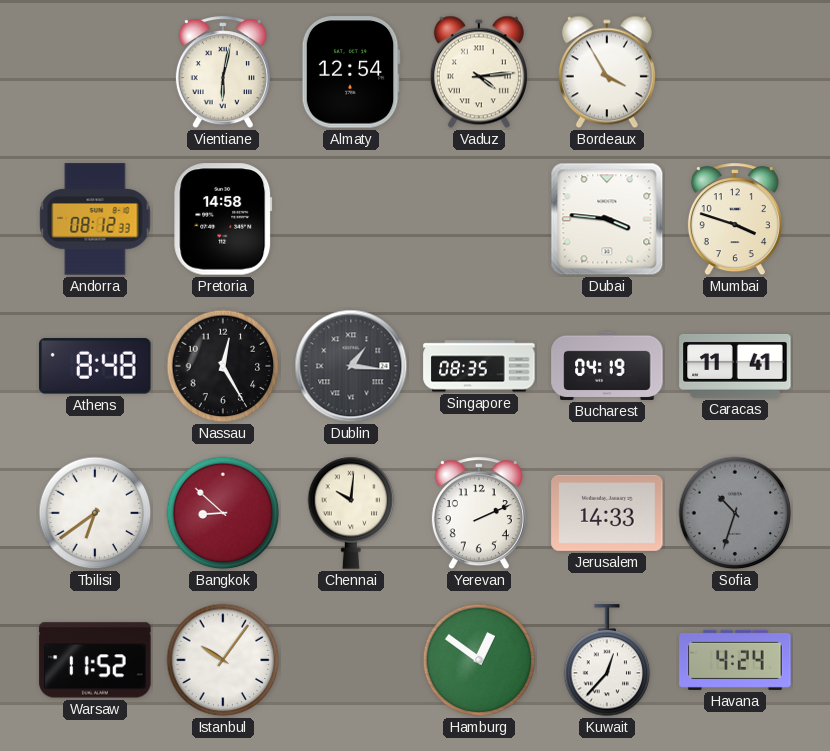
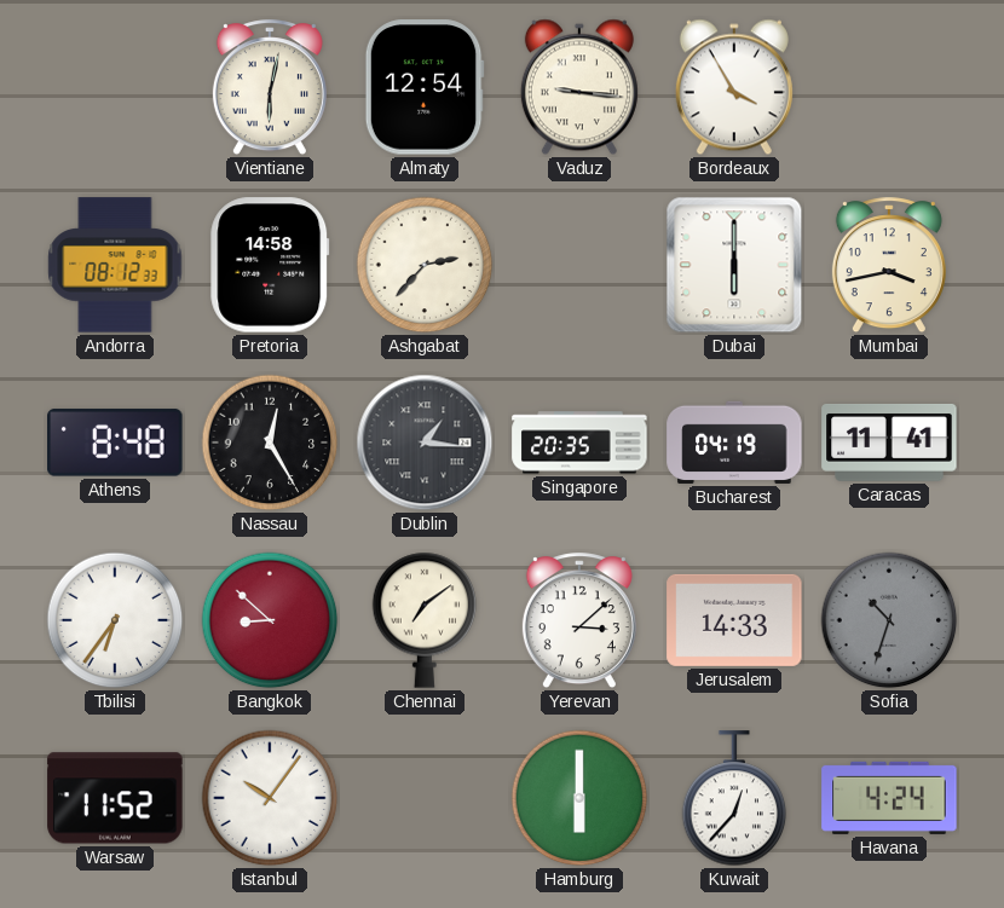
Vaduz: 4:14 -> 9:16
Ashgabat: none -> 2:37
Dubai: 3:46 -> 6:00
Mumbai: 3:48 -> 3:43
Singapore: 08:35 -> 20:35
Tbilisi: 6:39 -> 6:36
Chennai: 10:01 -> 7:09
Yerevan: 2:11 -> 3:08
Hamburg: 12:51 -> 6:00
